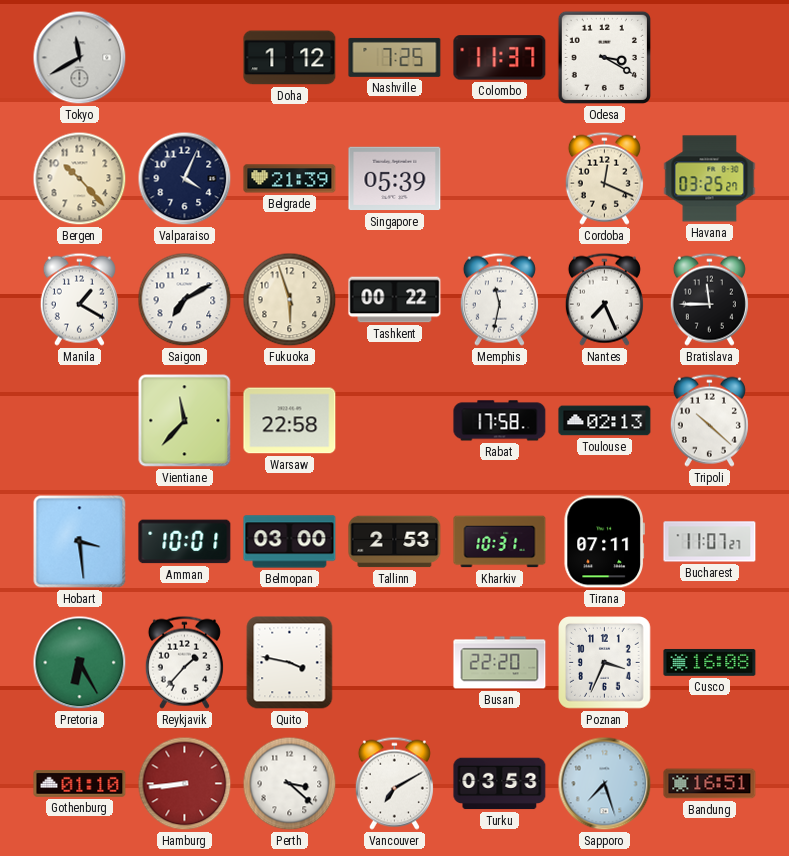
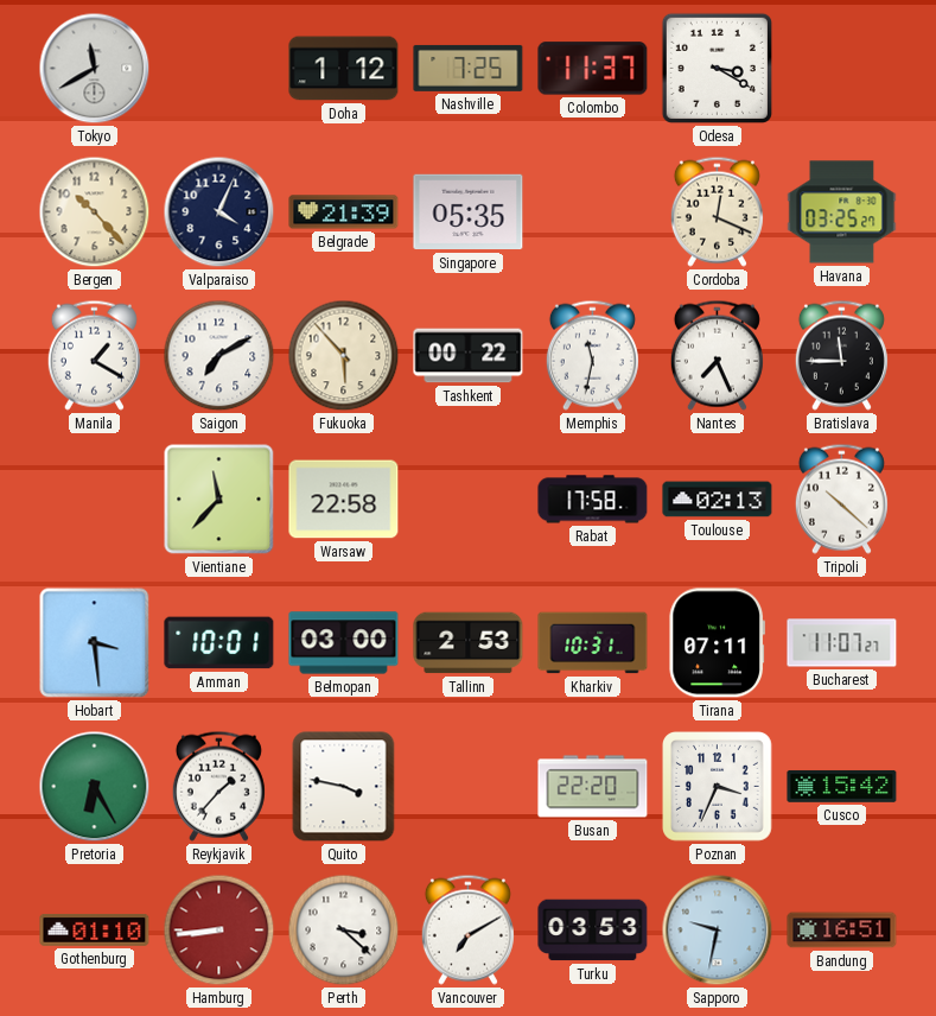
Singapore: 05:39 -> 05:35
Fukuoka: 5:57 -> 5:53
Cusco: 16:08 -> 15:42
Sapporo: 7:27 -> 9:32
